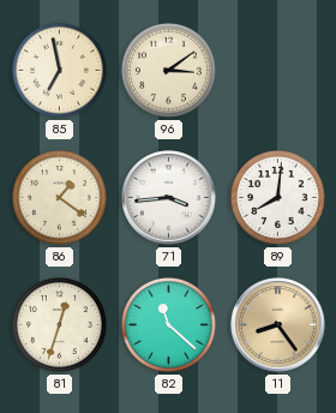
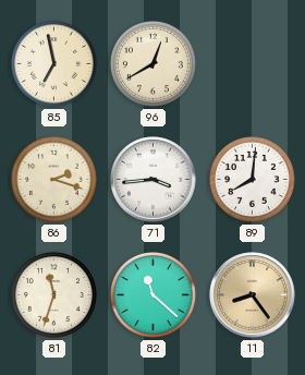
96: 3:09 -> 12:40
86: 1:21 -> 2:18
81: 12:33 -> 11:33
